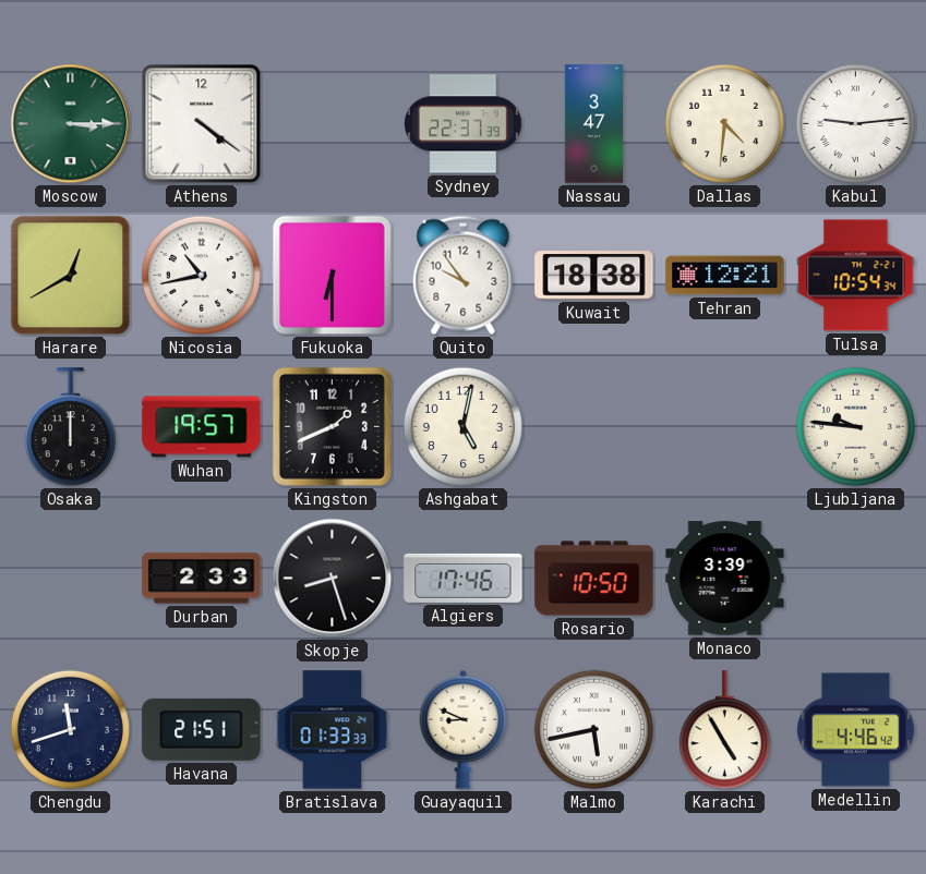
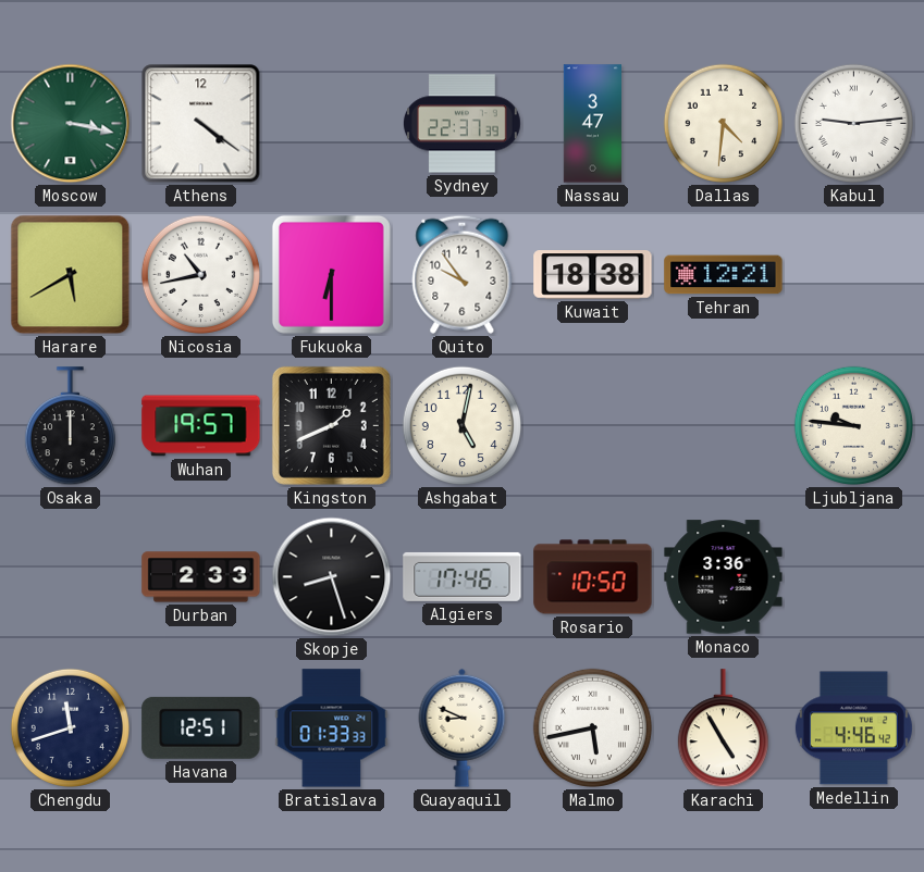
Moscow: 3:15 -> 3:17
Harare: 12:40 -> 5:40
Tulsa: 10:54 -> none
Monaco: 3:39 -> 3:36
Havana: 21:51 -> 12:51
